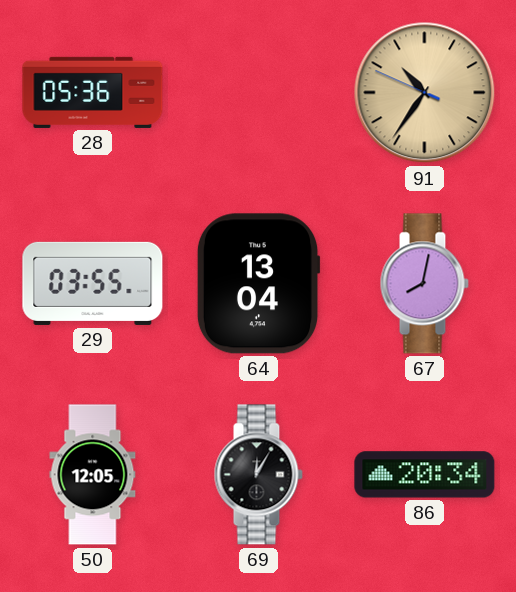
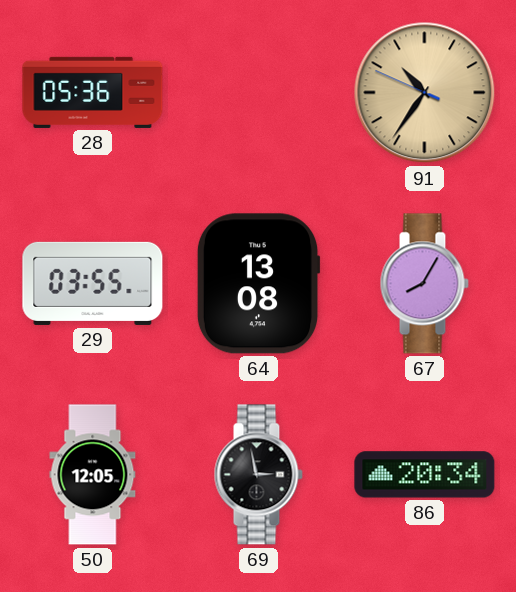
64: 13:04 -> 13:08
67: 8:02 -> 8:05
69: 12:05 -> 2:58
